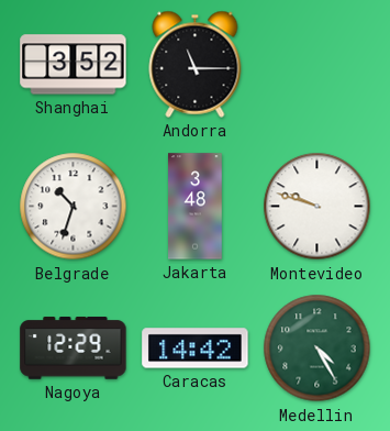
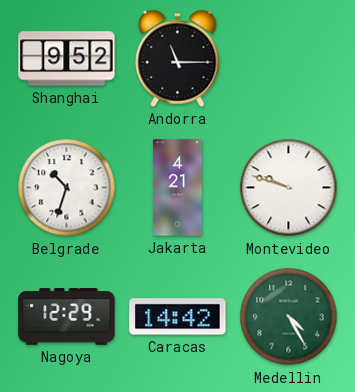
Shanghai: 3:52 -> 9:52
Jakarta: 3:48 -> 4:21
